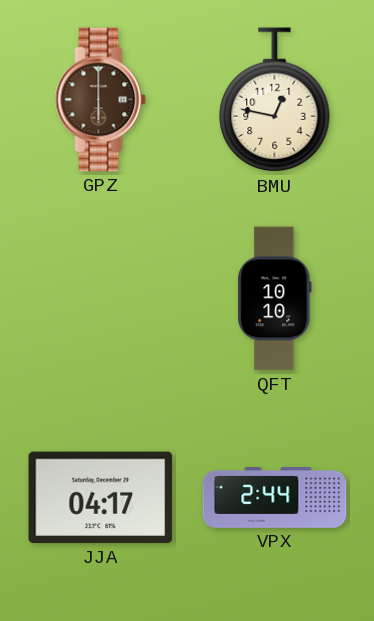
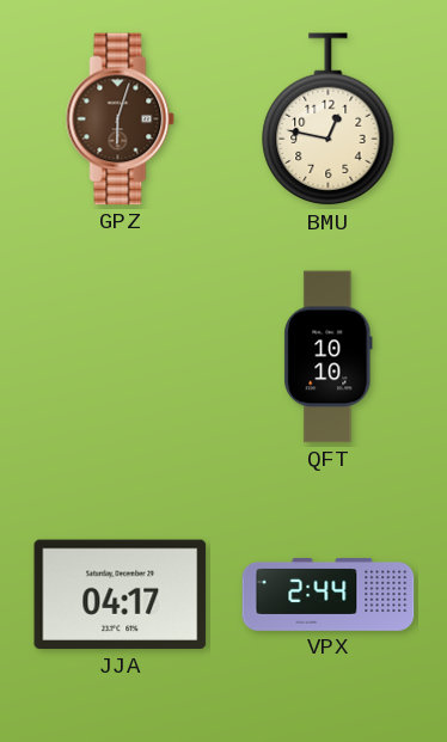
GPZ: 6:00 -> 6:03
